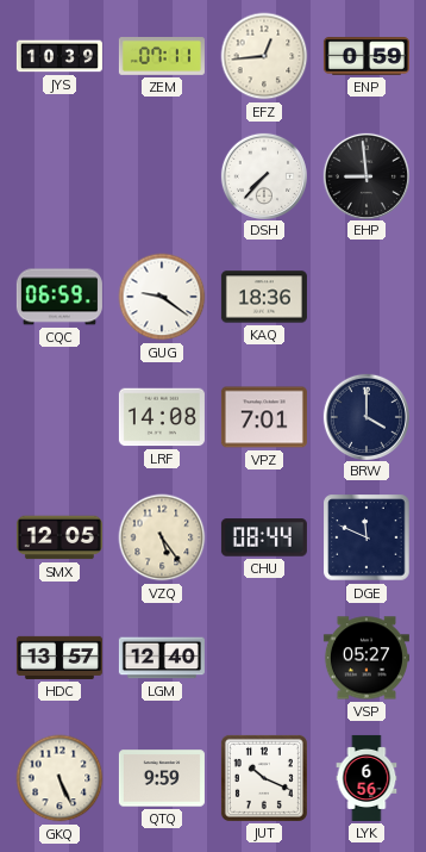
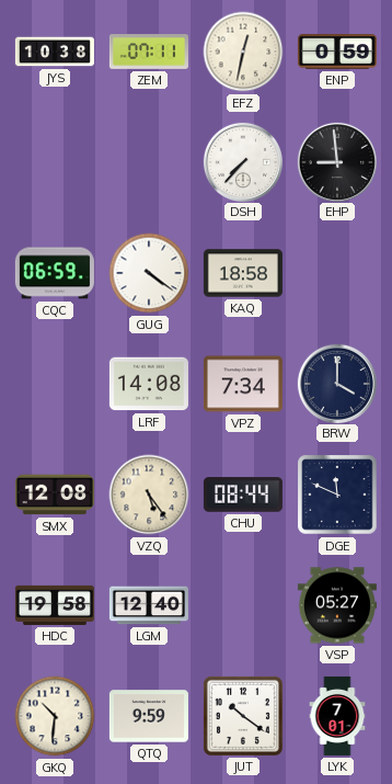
JYS: 10:39 -> 10:38
EFZ: 12:44 -> 12:32
GUG: 9:21 -> 4:21
KAQ: 18:36 -> 18:58
VPZ: 7:01 -> 7:34
SMX: 12:05 -> 12:08
HDC: 13:57 -> 19:58
GKQ: 5:26 -> 10:31
JUT: 10:19 -> 10:21
LYK: 6:56 -> 7:01
